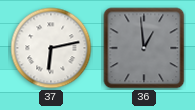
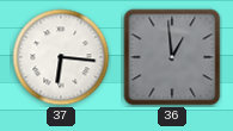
37: 6:13 -> 6:16
